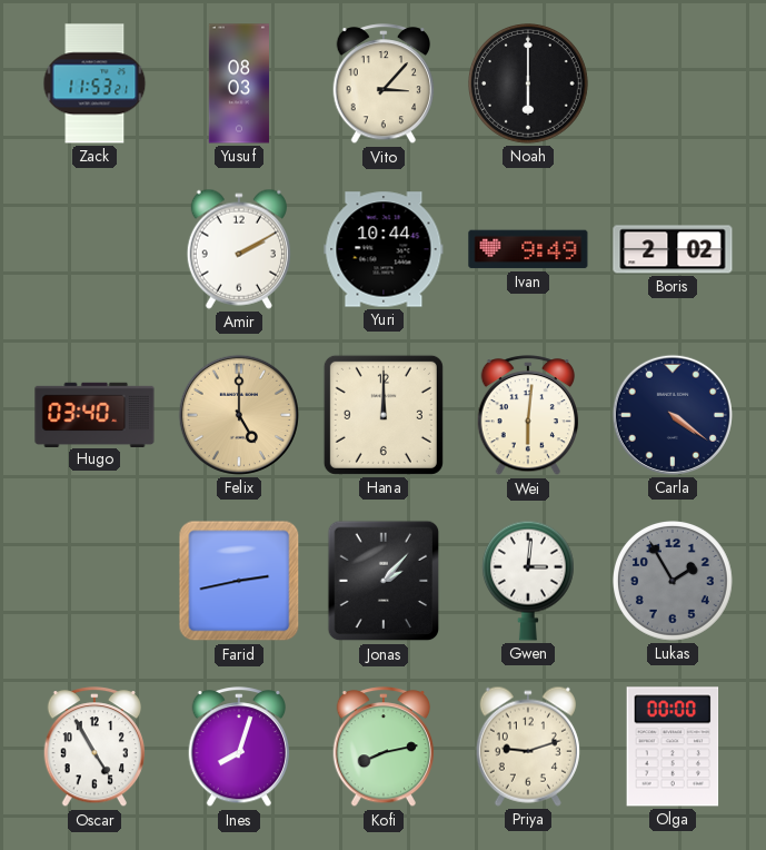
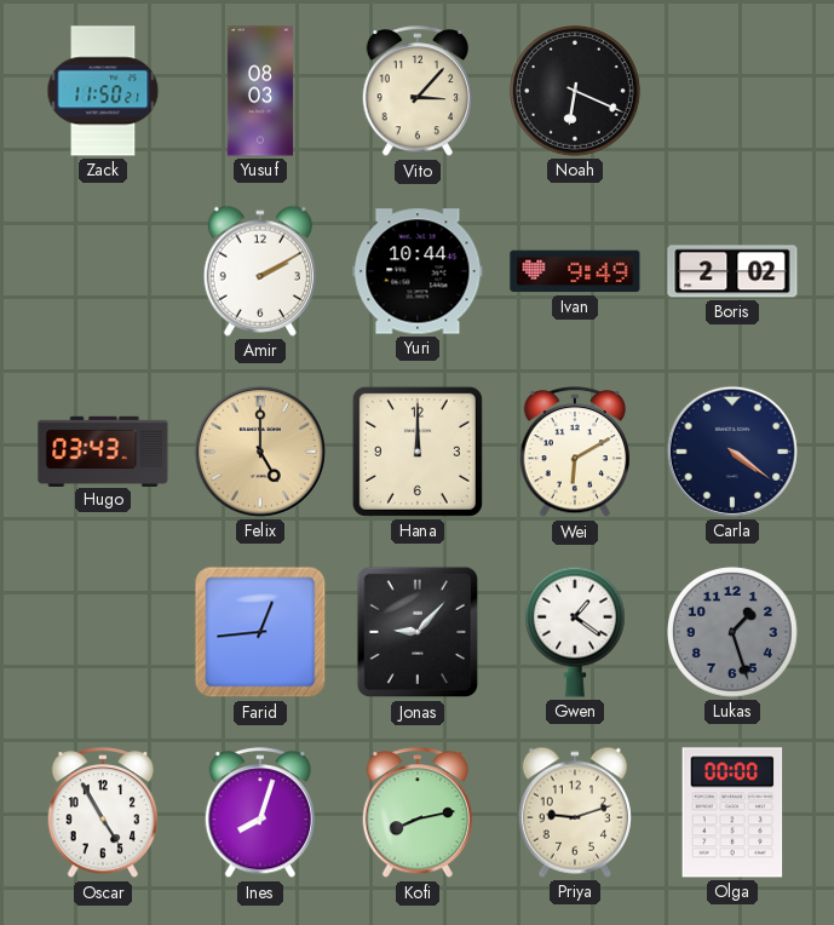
Zack: 11:53 -> 11:50
Noah: 6:00 -> 6:19
Hugo: 03:40 -> 03:43
Wei: 6:01 -> 6:10
Farid: 2:43 -> 12:44
Jonas: 2:07 -> 9:07
Gwen: 3:01 -> 1:21
Lukas: 1:55 -> 1:27
